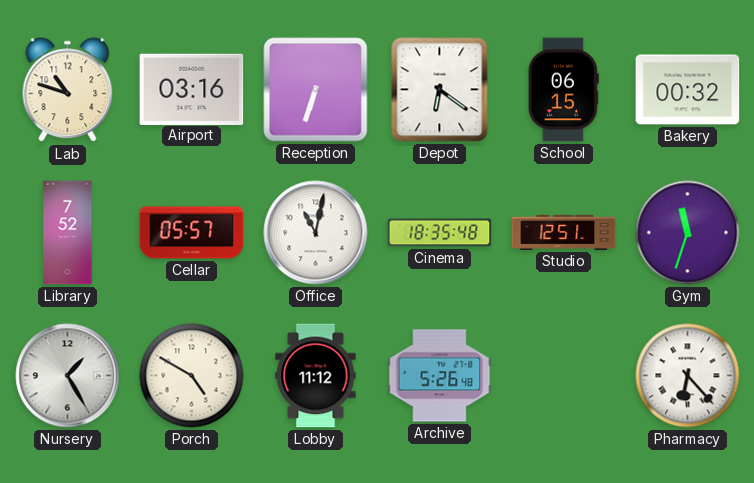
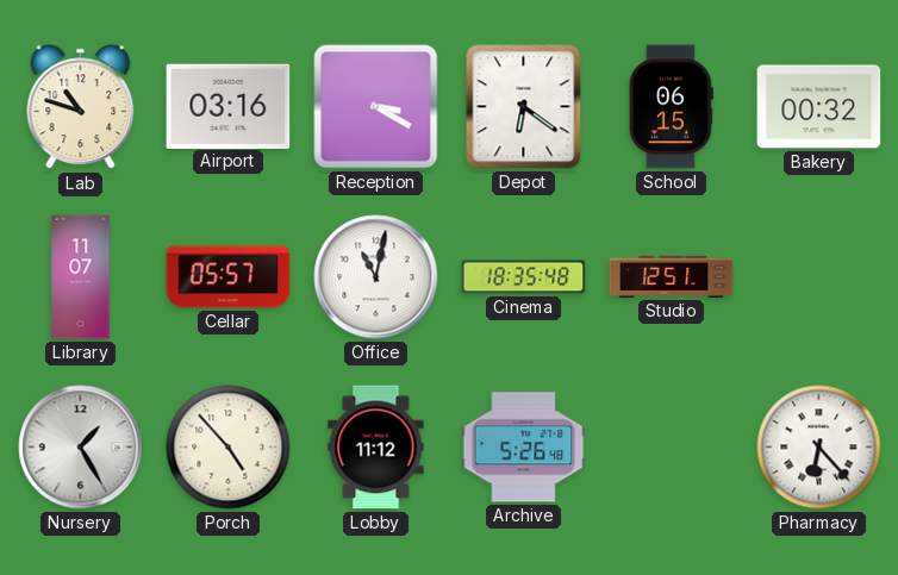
Reception: 6:33 -> 3:20
Library: 7:52 -> 11:07
Gym: 11:33 -> none
Porch: 4:50 -> 4:53
